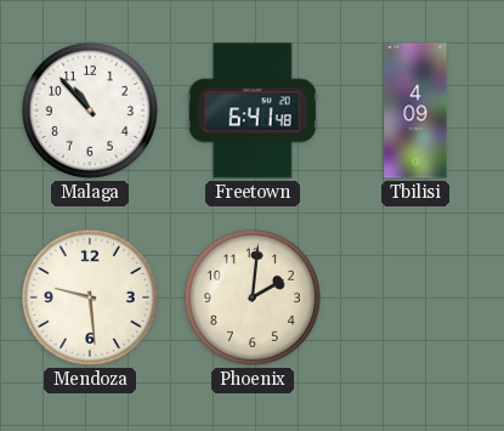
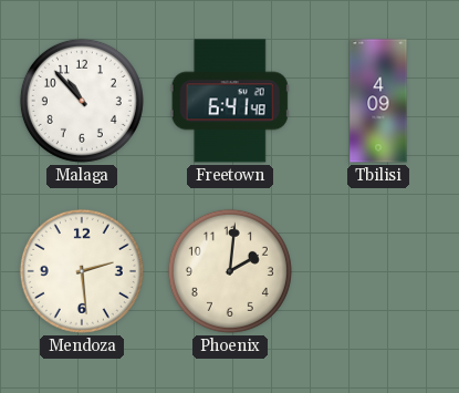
Mendoza: 9:29 -> 2:29
